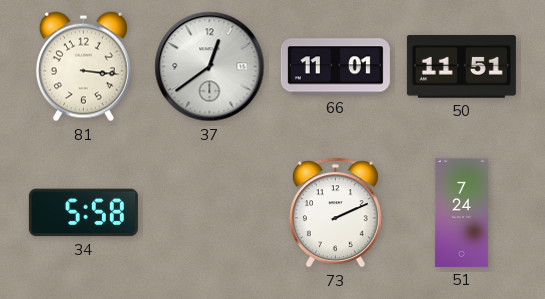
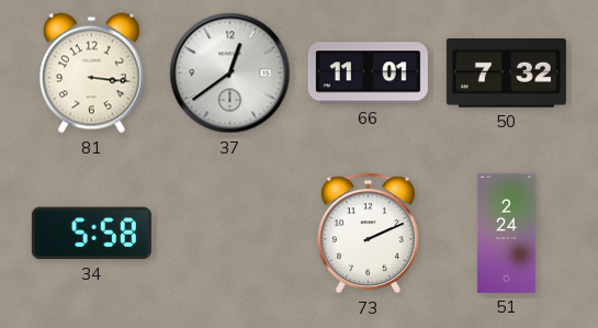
50: 11:51 -> 7:32
51: 7:24 -> 2:24
